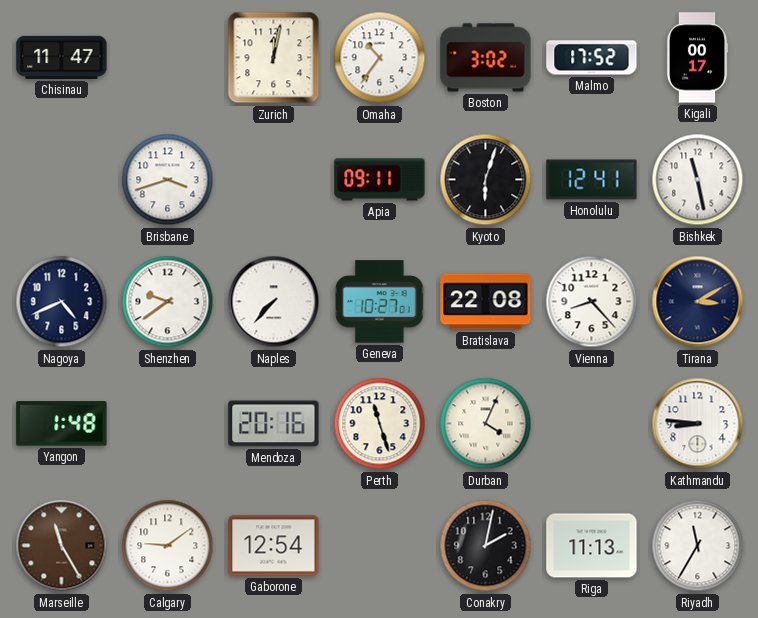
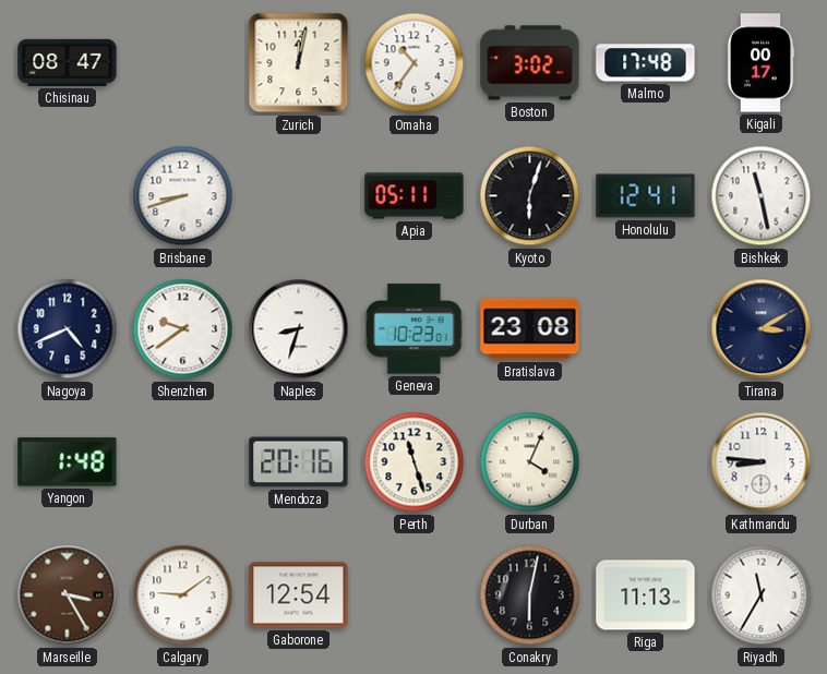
Chisinau: 11:47 -> 08:47
Malmo: 17:52 -> 17:48
Brisbane: 3:42 -> 8:42
Apia: 09:11 -> 05:11
Naples: 7:37 -> 8:33
Geneva: 10:27 -> 10:23
Bratislava: 22:08 -> 23:08
Vienna: 8:23 -> none
Marseille: 11:25 -> 3:25
Conakry: 2:02 -> 6:02
